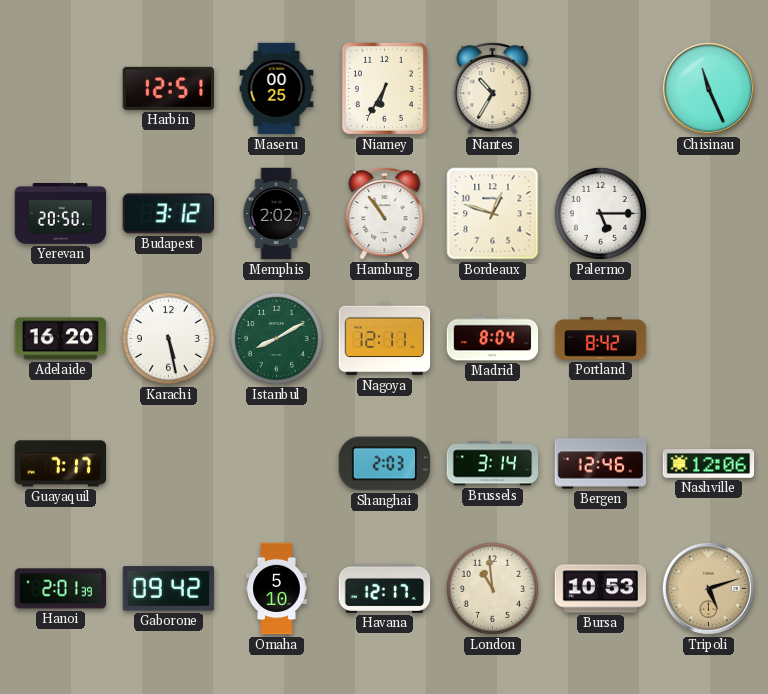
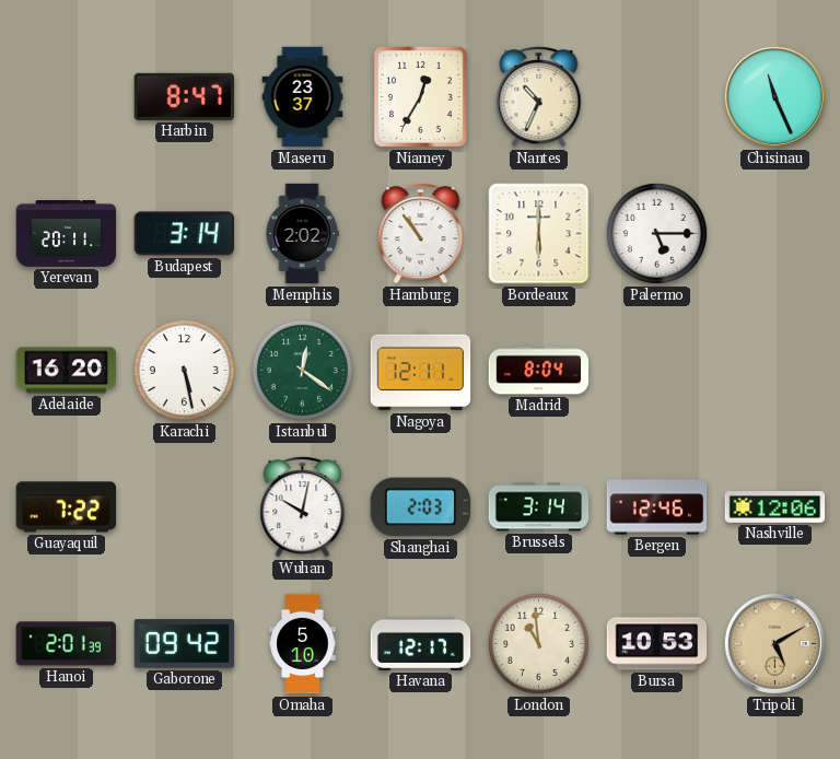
Harbin: 12:51 -> 8:47
Maseru: 00:25 -> 23:37
Niamey: 6:35 -> 12:35
Nantes: 10:35 -> 10:34
Yerevan: 20:50 -> 20:11
Budapest: 3:12 -> 3:14
Bordeaux: 12:48 -> 6:00
Istanbul: 8:10 -> 12:21
Portland: 8:42 -> none
Guayaquil: 7:17 -> 7:22
Wuhan: none -> 10:02
Tripoli: 5:12 -> 5:10
